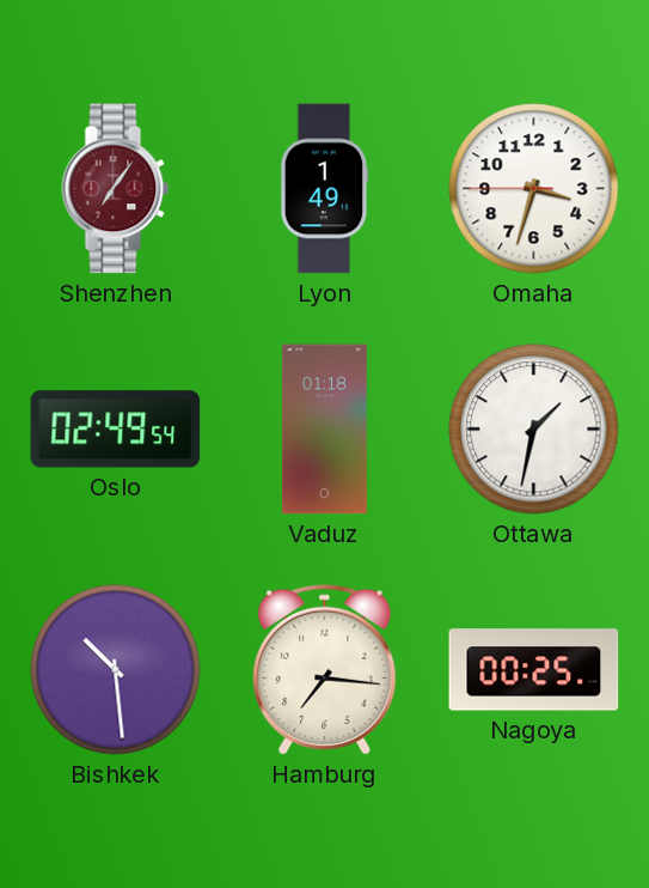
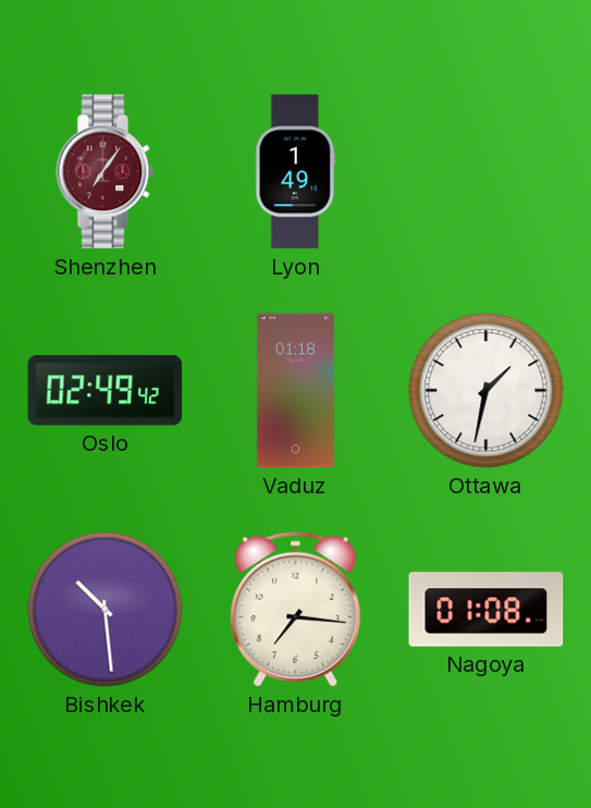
Omaha: 3:32 -> none
Oslo: 02:49:54 -> 02:49:42
Nagoya: 00:25 -> 01:08
